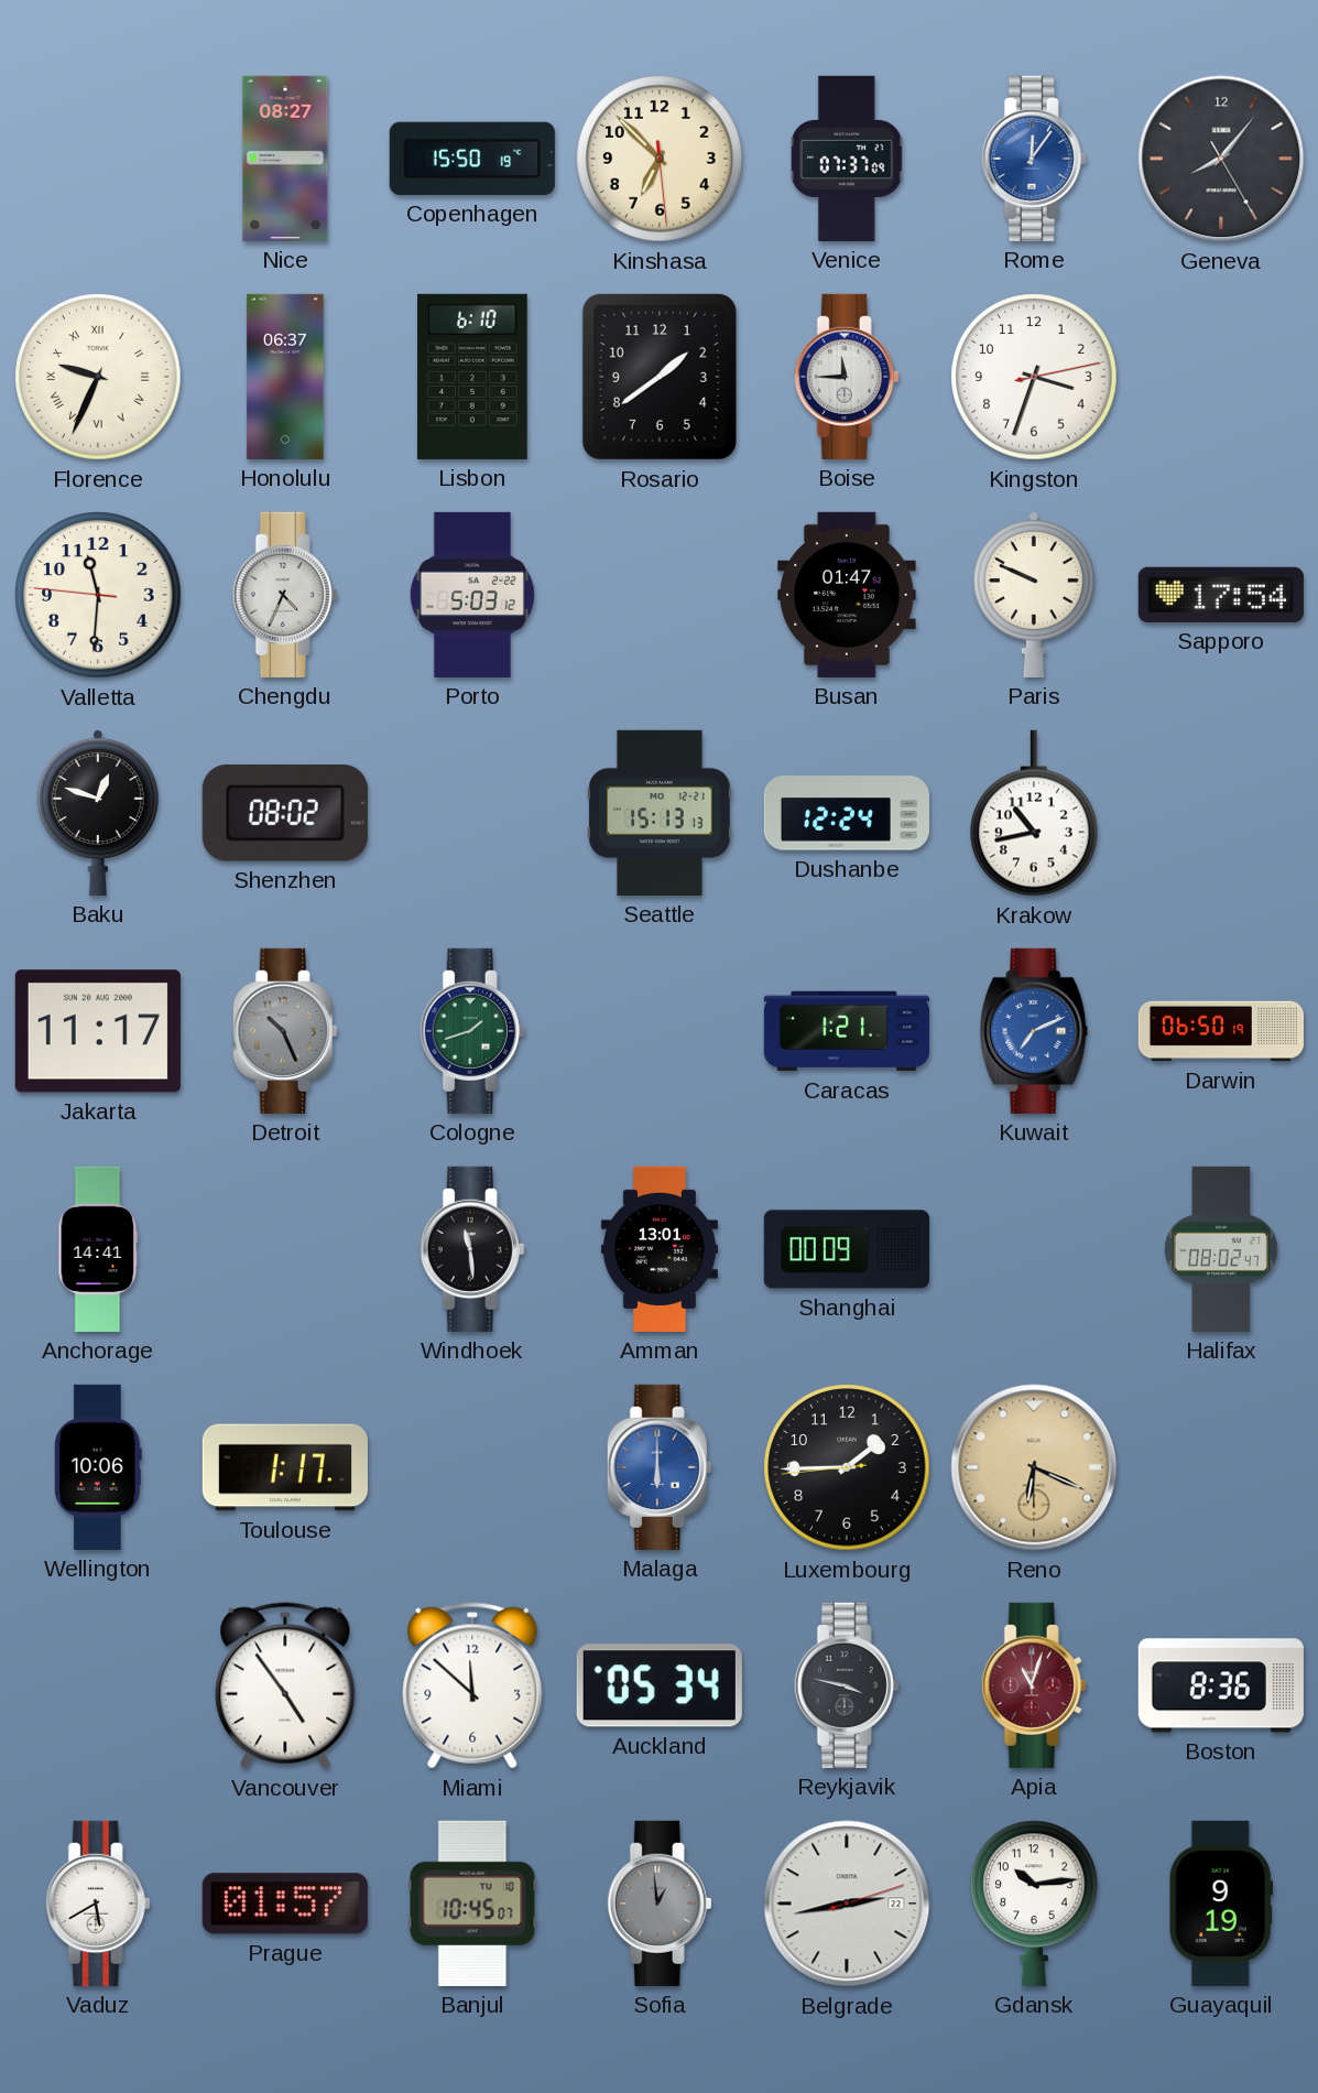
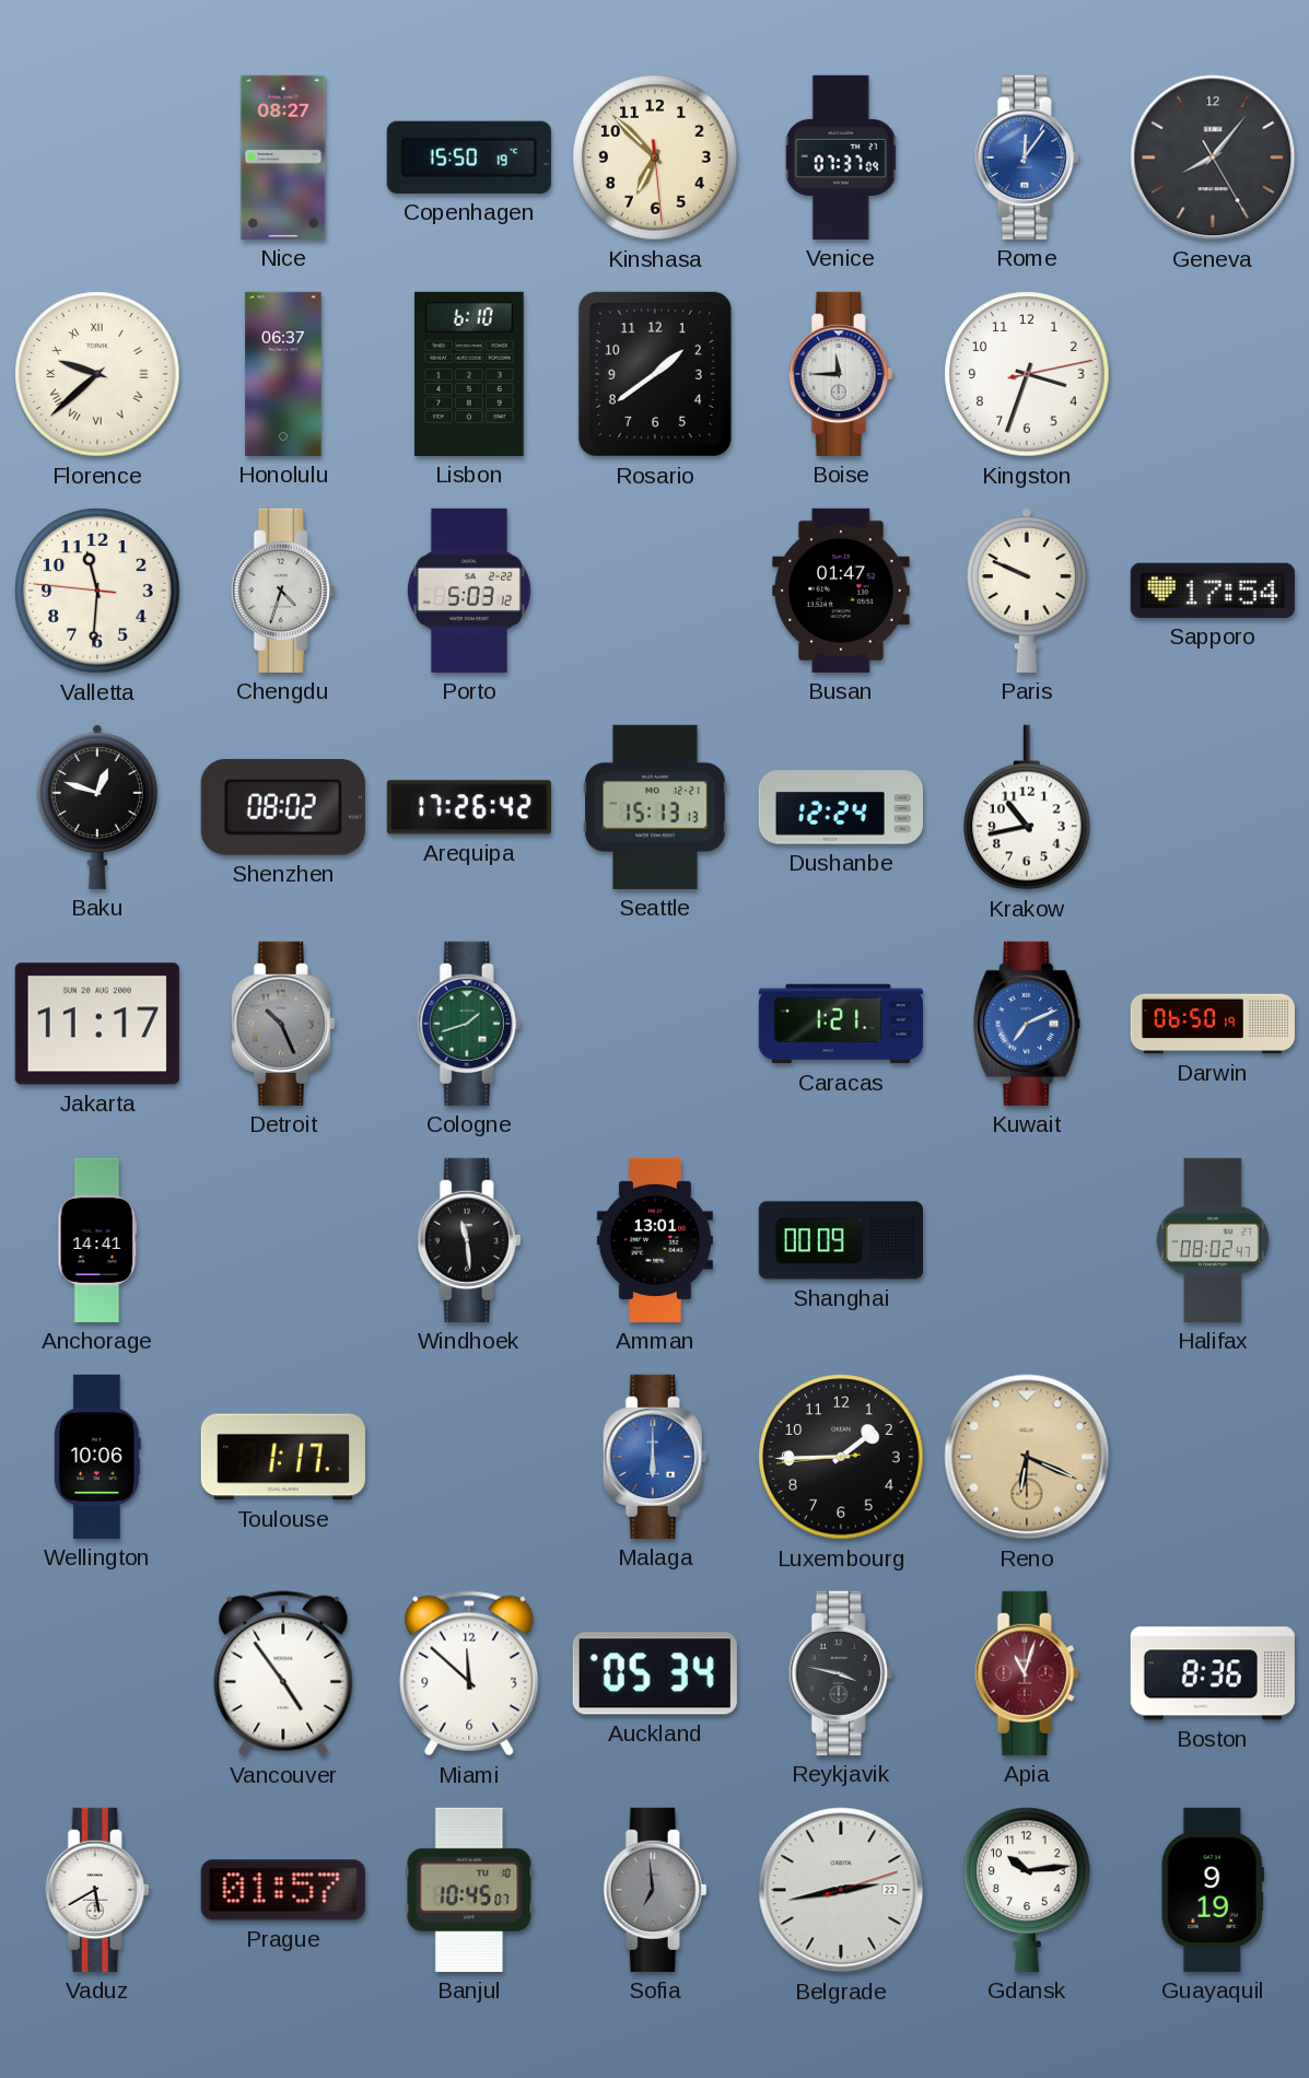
Florence: 9:34 -> 9:38
Chengdu: 4:34 -> 4:33
Arequipa: none -> 17:26
Sofia: 12:59 -> 6:59
